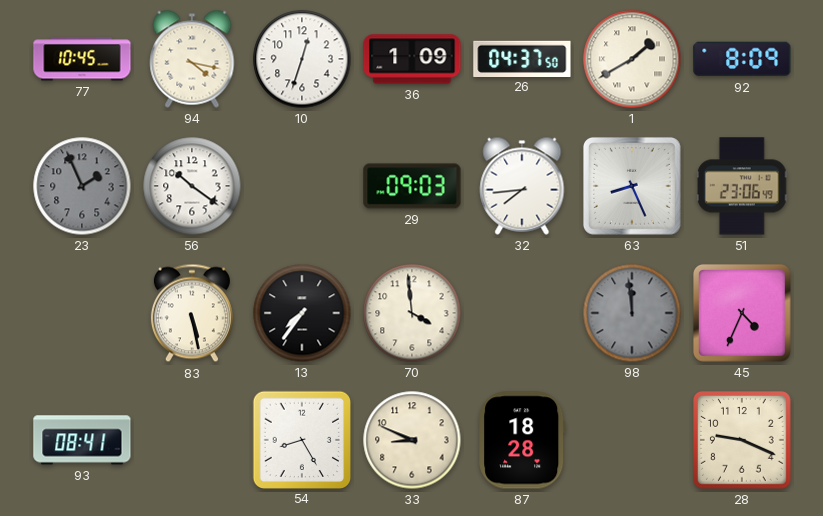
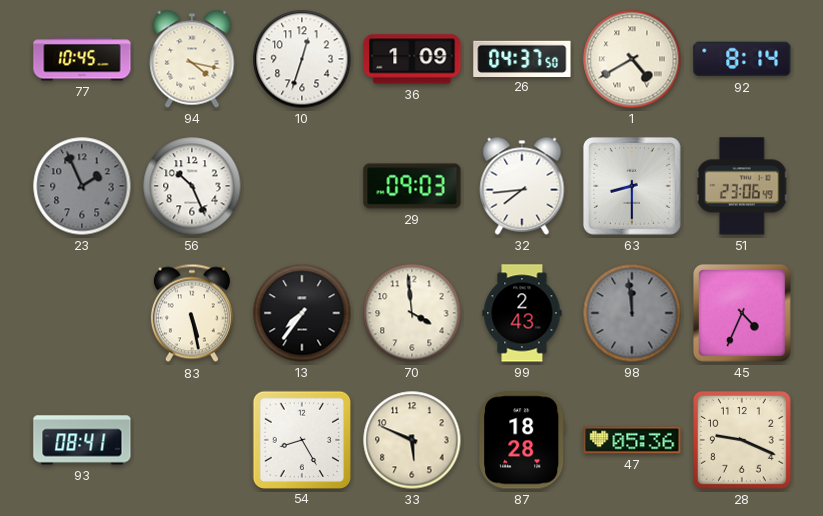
1: 1:40 -> 4:40
92: 8:09 -> 8:14
56: 10:21 -> 10:26
63: 8:26 -> 8:30
99: none -> 2:43
33: 8:49 -> 5:49
47: none -> 05:36
